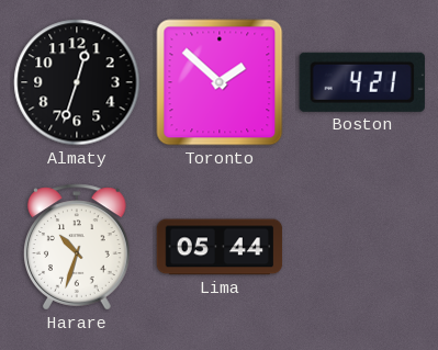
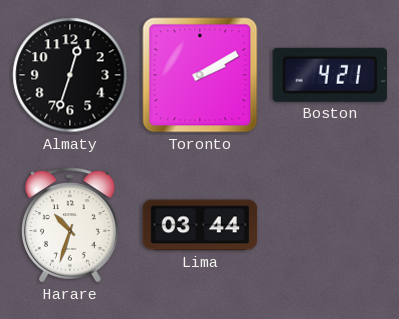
Toronto: 1:52 -> 2:10
Lima: 05:44 -> 03:44
